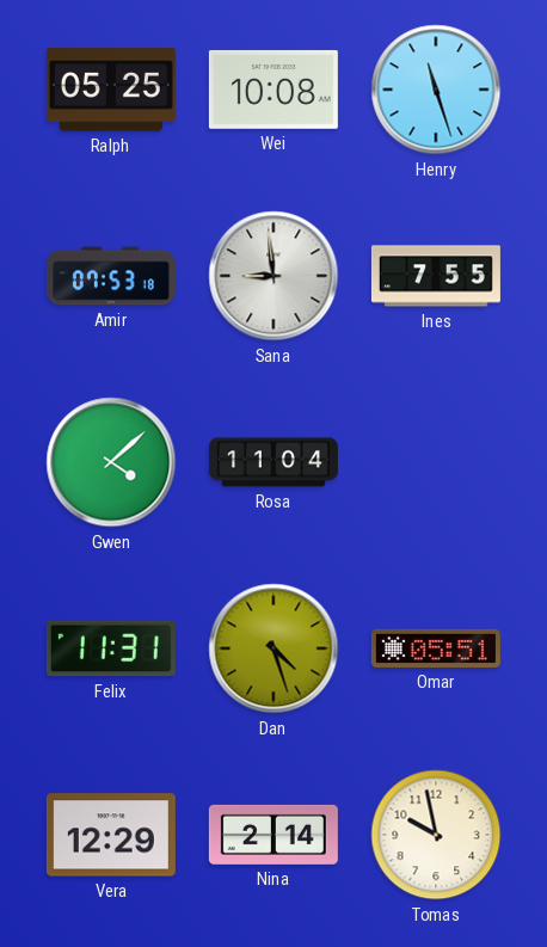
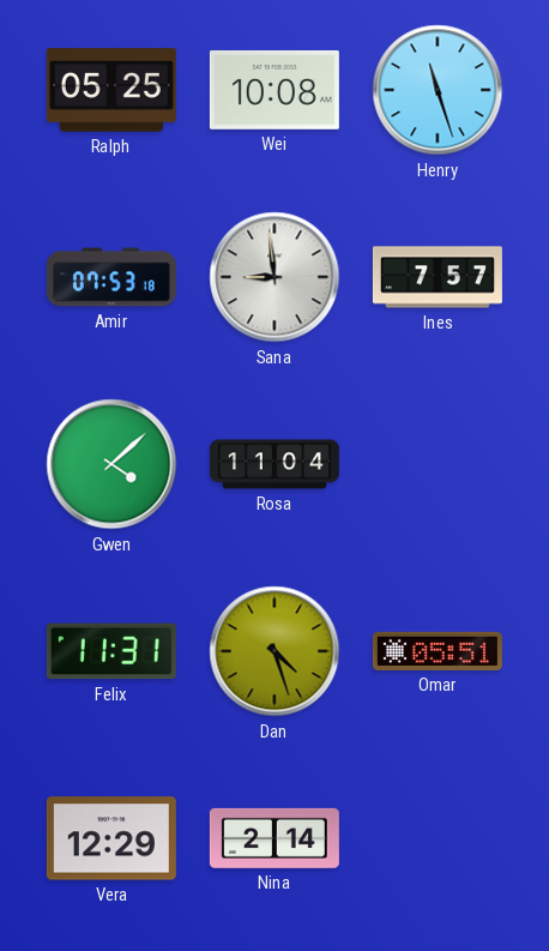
Ines: 7:55 -> 7:57
Tomas: 9:58 -> none
